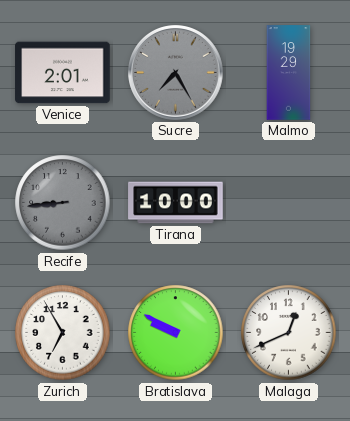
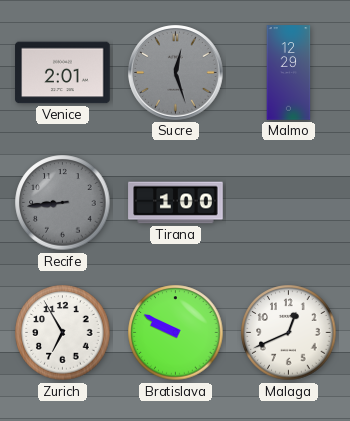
Sucre: 7:25 -> 12:27
Malmo: 19:29 -> 12:29
Tirana: 10:00 -> 1:00
